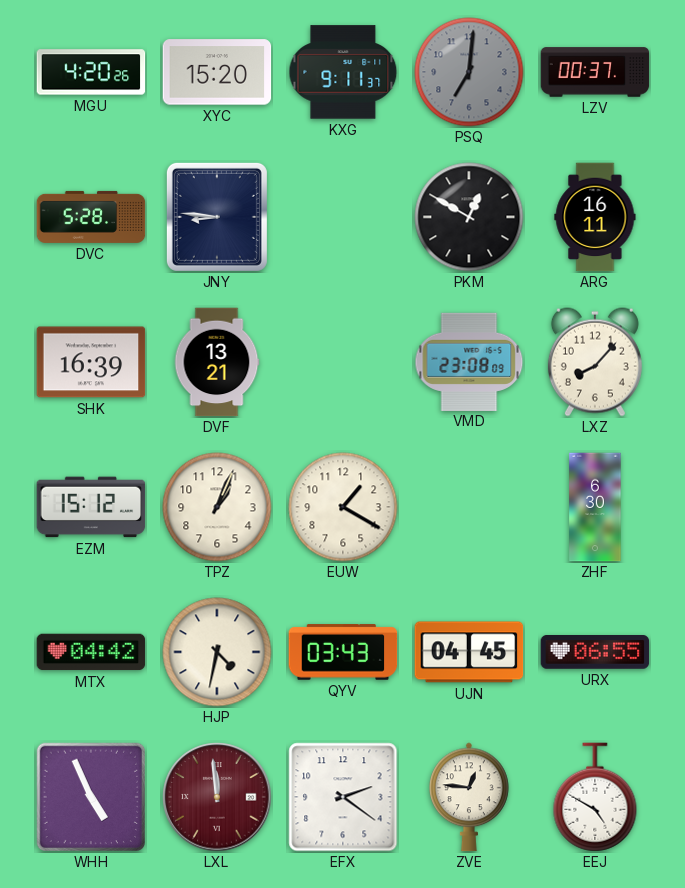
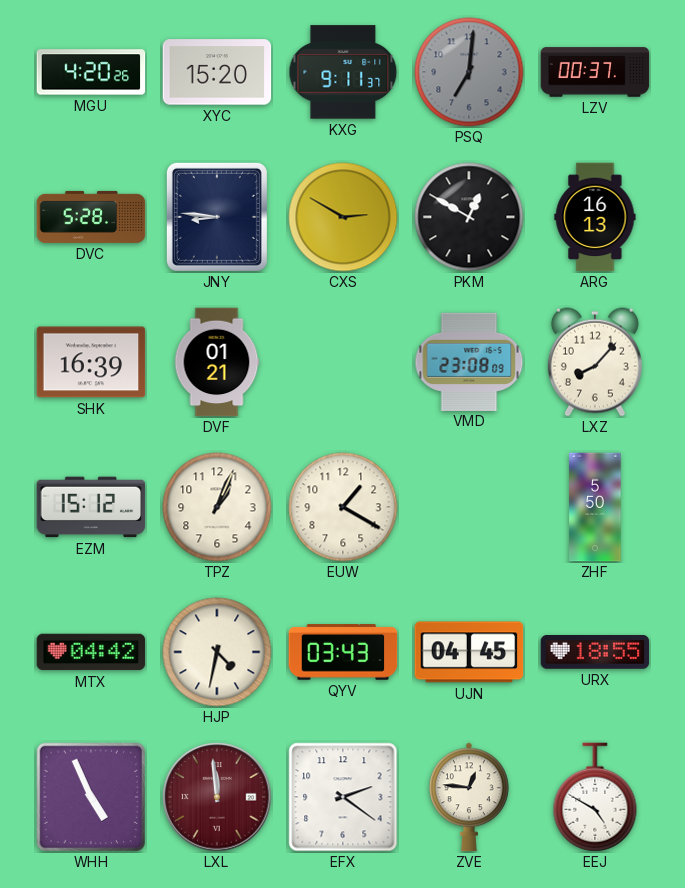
CXS: none -> 2:50
ARG: 16:11 -> 16:13
DVF: 13:21 -> 01:21
ZHF: 6:30 -> 5:50
URX: 06:55 -> 18:55
